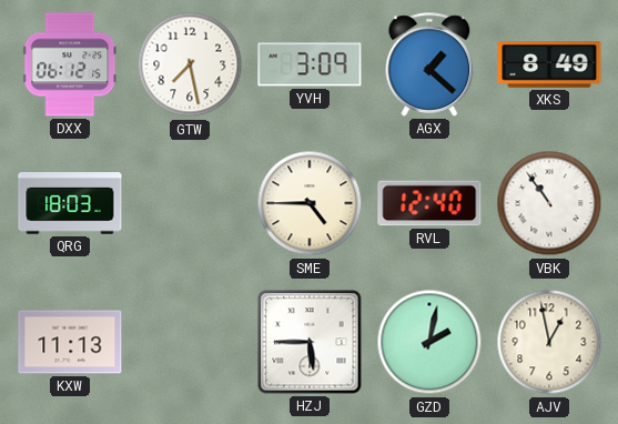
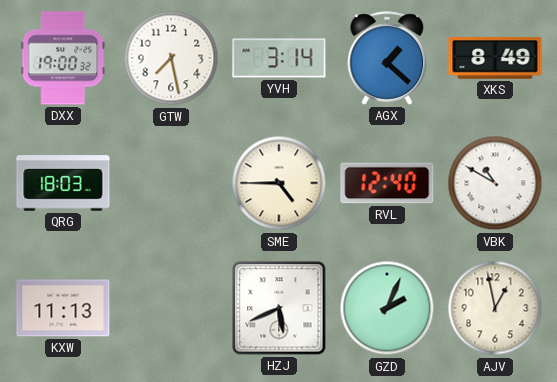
DXX: 06:12 -> 19:00
YVH: 3:09 -> 3:14
VBK: 10:54 -> 10:50
HZJ: 5:45 -> 5:41
GZD: 2:02 -> 2:04
